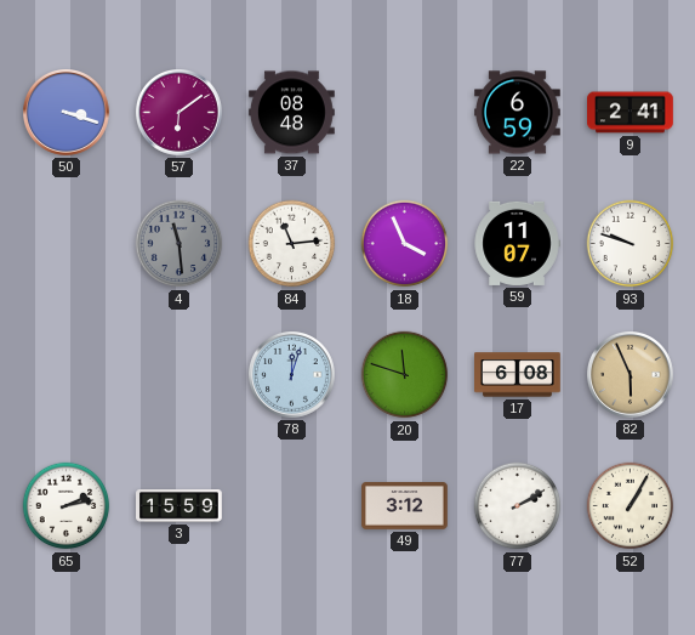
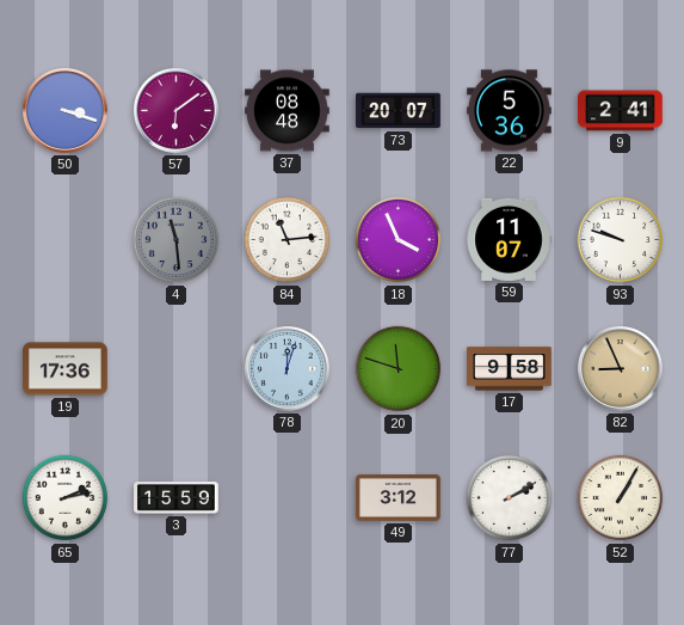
73: none -> 20:07
22: 6:59 -> 5:36
19: none -> 17:36
17: 6:08 -> 9:58
82: 5:56 -> 8:56
